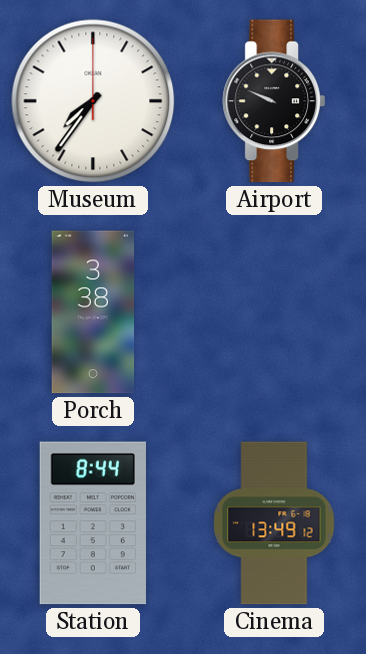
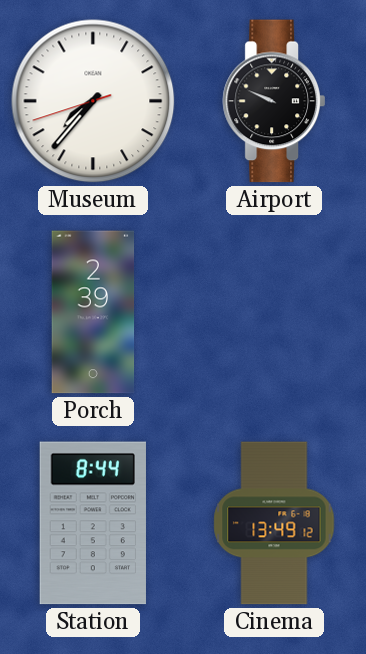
Museum: 7:36:00 -> 7:36:42
Porch: 3:38 -> 2:39
